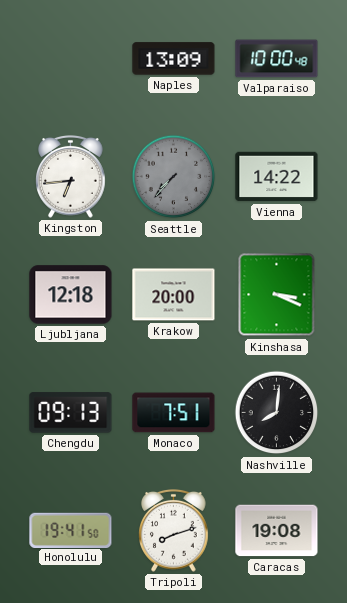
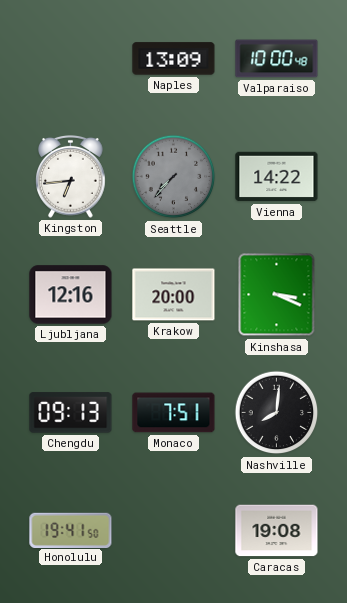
Ljubljana: 12:18 -> 12:16
Tripoli: 8:12 -> none
